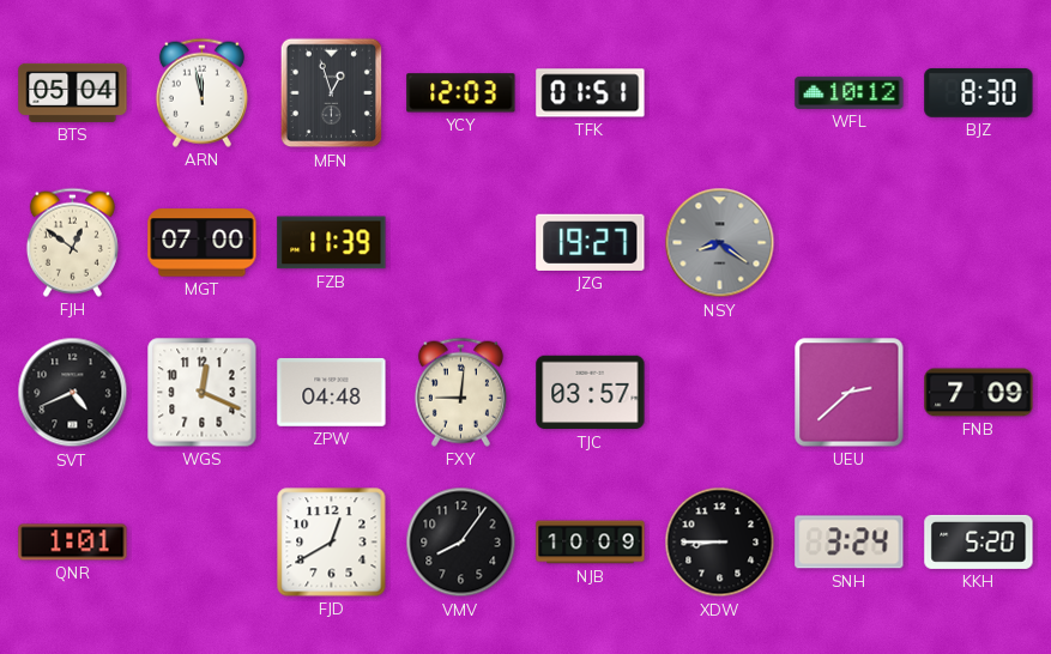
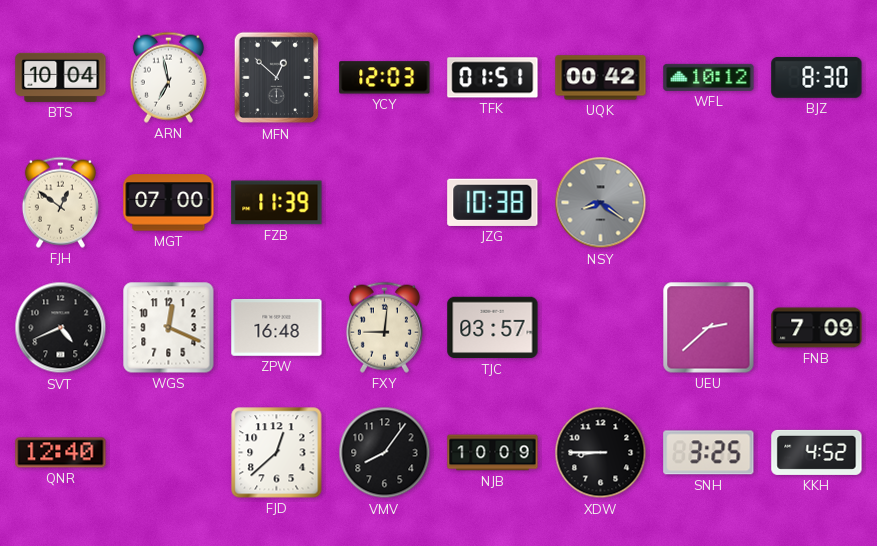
BTS: 05:04 -> 10:04
ARN: 11:58 -> 6:58
MFN: 12:57 -> 12:52
UQK: none -> 00:42
JZG: 19:27 -> 10:38
ZPW: 04:48 -> 16:48
QNR: 1:01 -> 12:40
FJD: 12:40 -> 12:38
SNH: 3:24 -> 3:25
KKH: 5:20 -> 4:52
